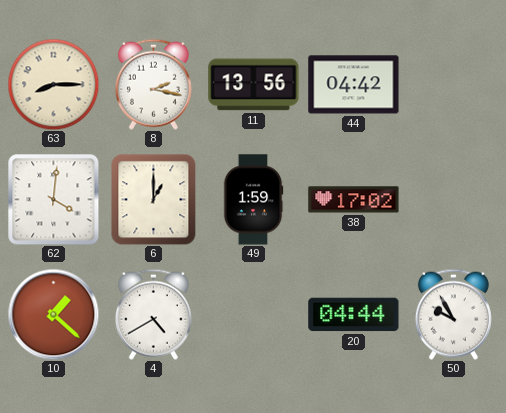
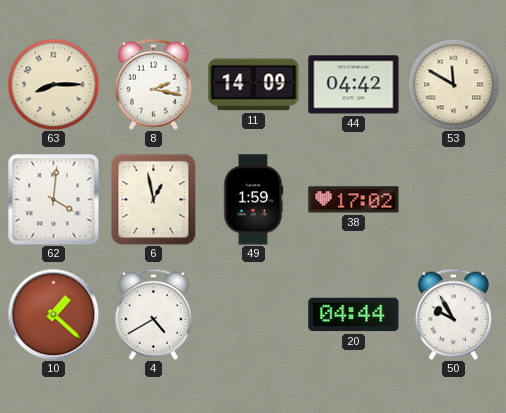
11: 13:56 -> 14:09
53: none -> 11:50
6: 1:00 -> 12:58
